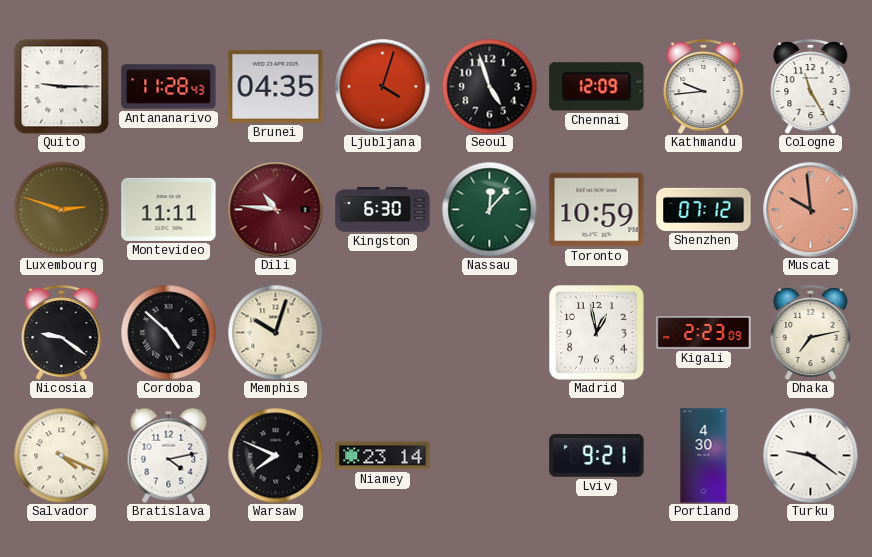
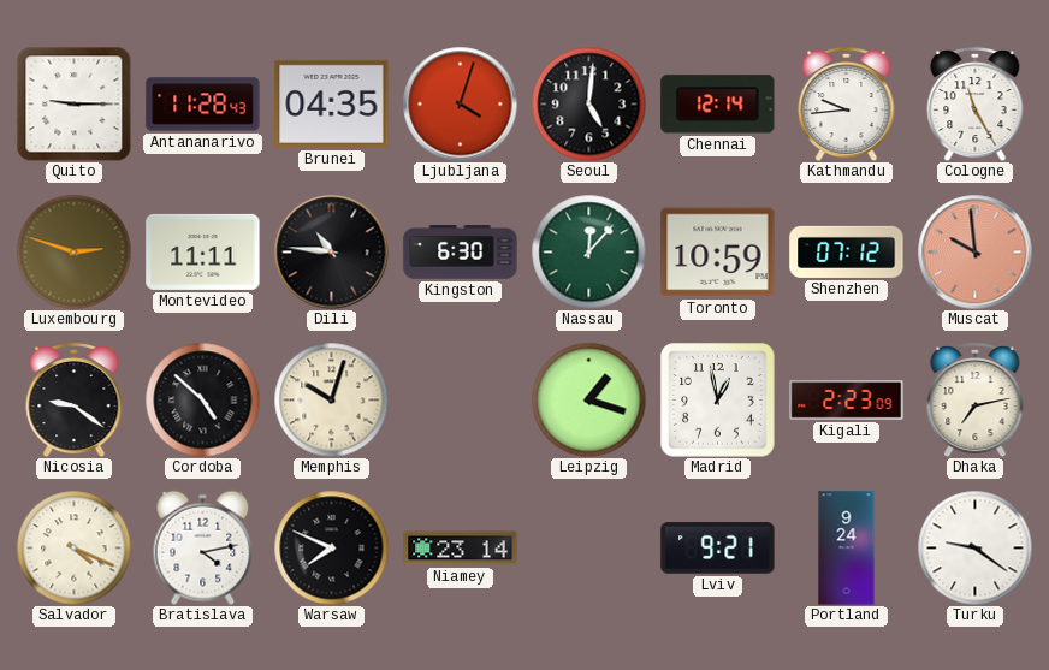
Seoul: 4:57 -> 5:01
Chennai: 12:09 -> 12:14
Dili dial: burgundy -> black
Leipzig: none -> 1:18
Portland: 4:30 -> 9:24
